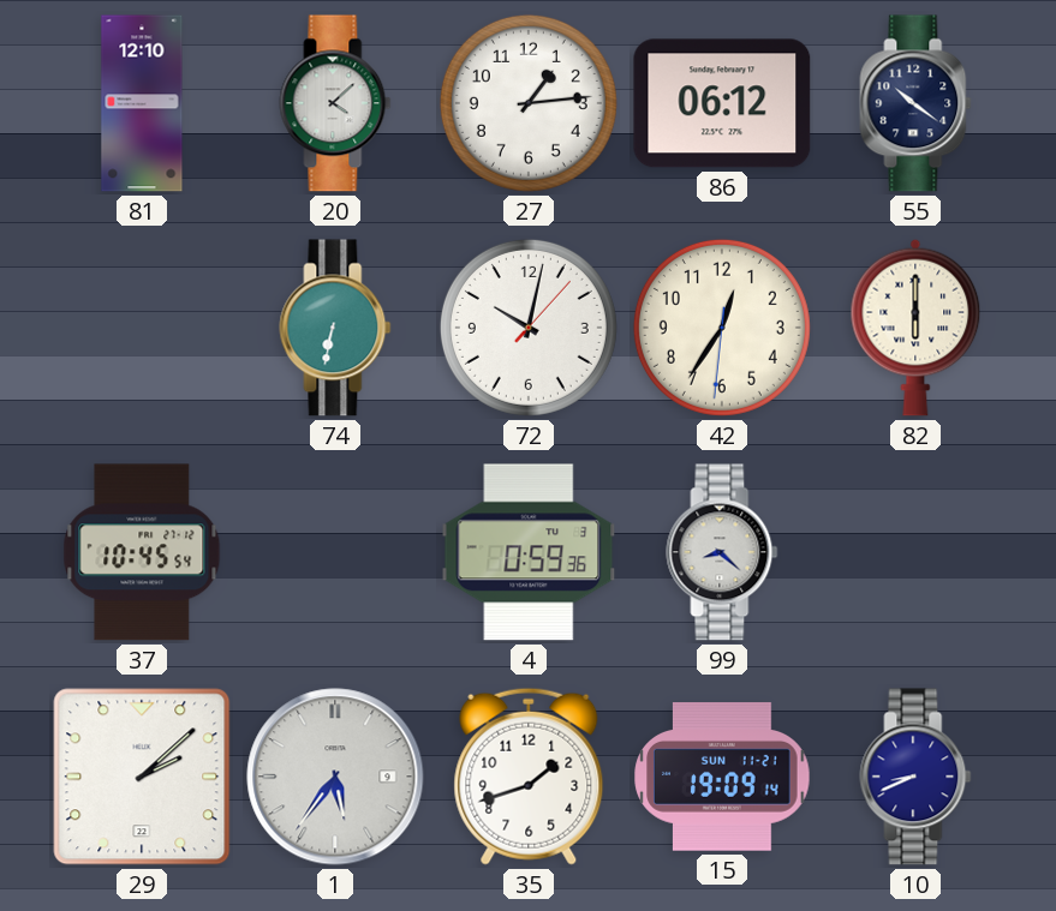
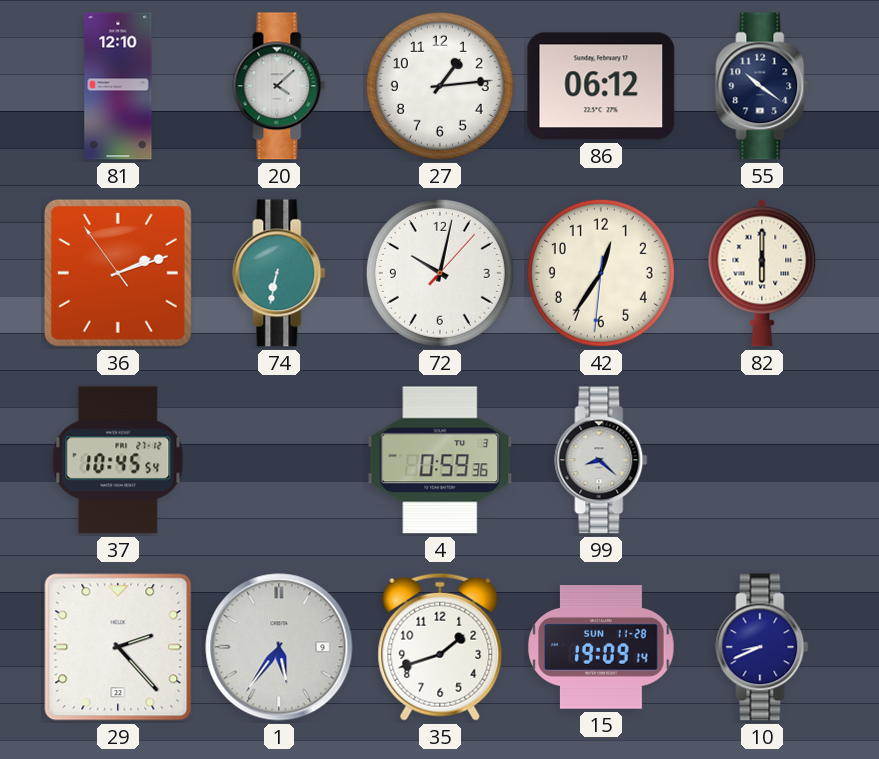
36: none -> 2:11
29: 2:08 -> 2:23
15 date: SUN 11-21 -> SUN 11-28
